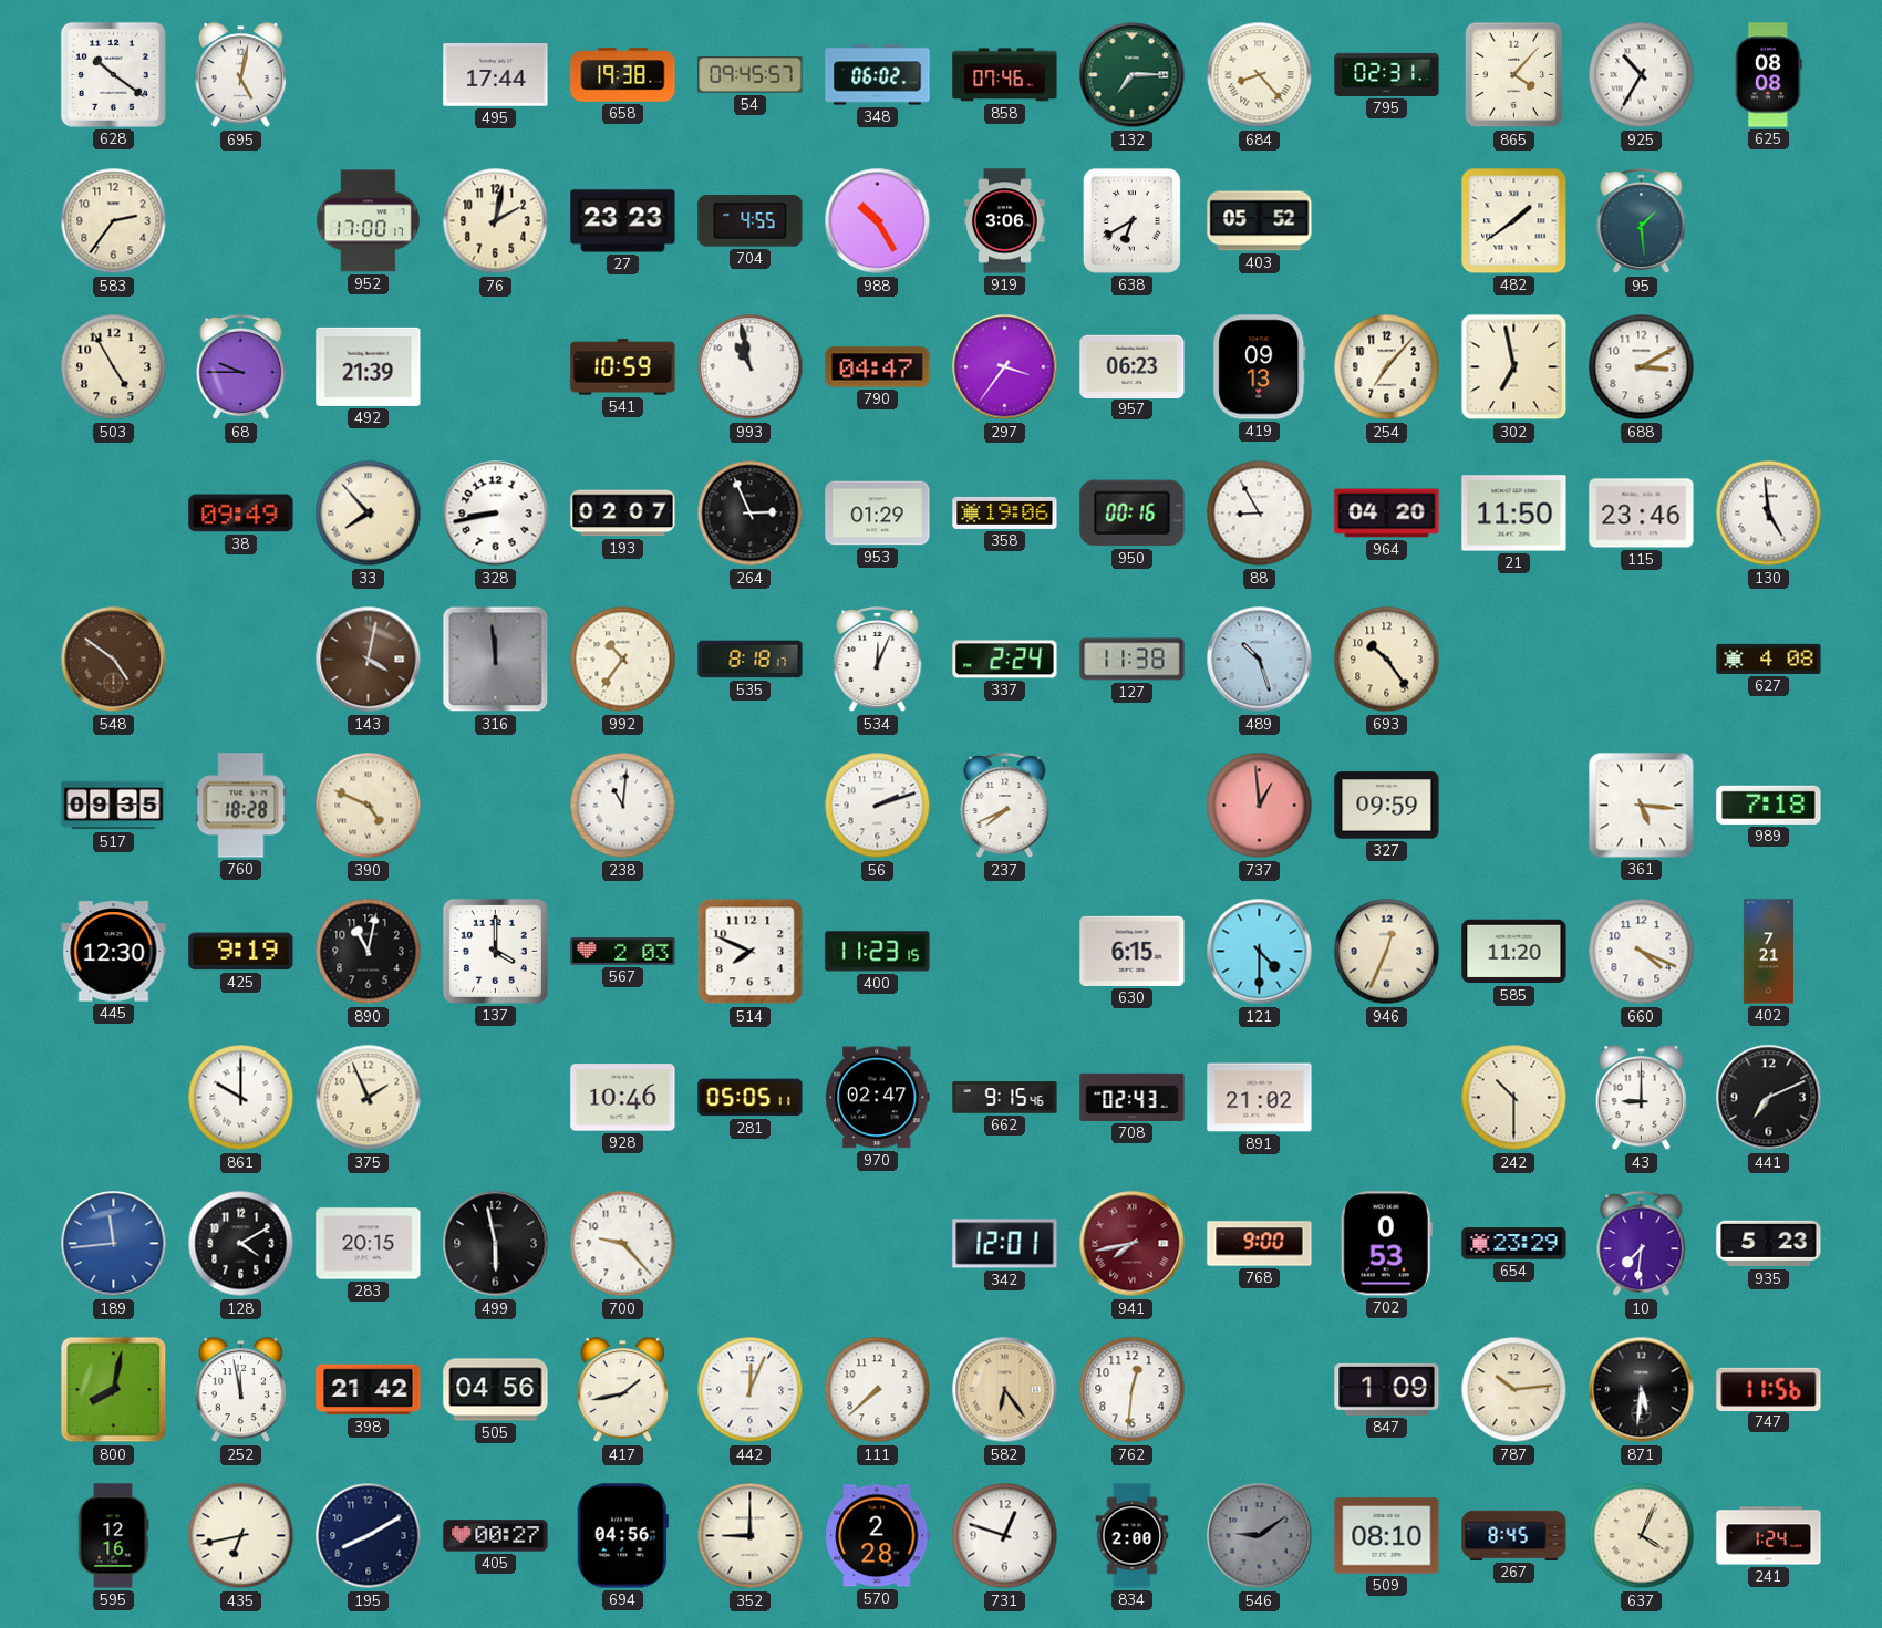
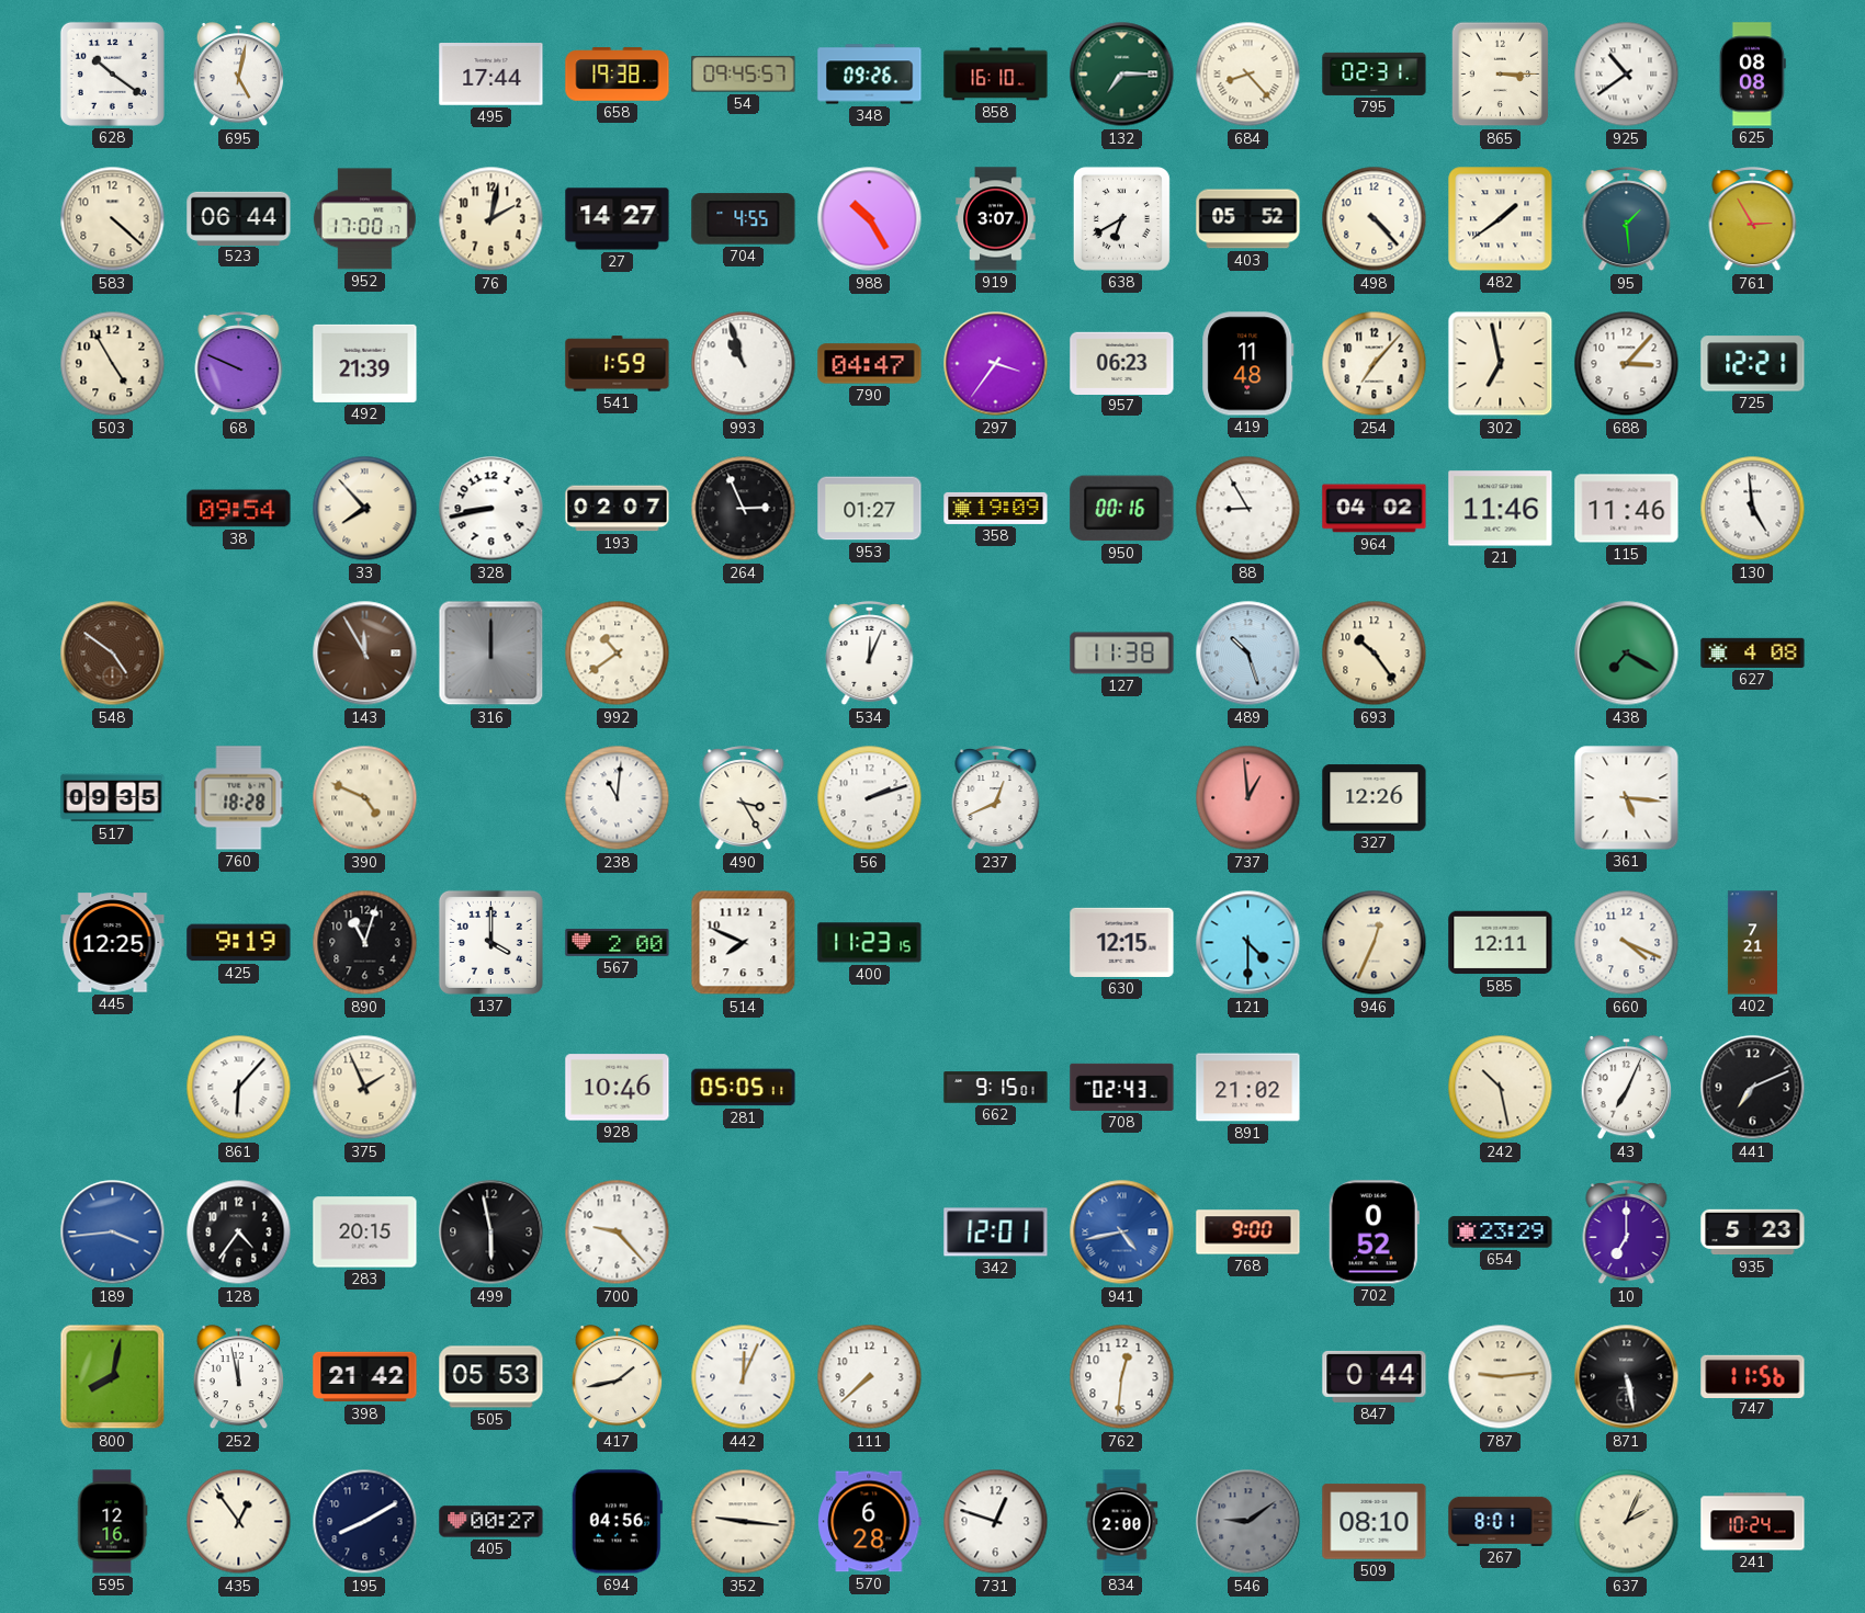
348: 06:02 -> 09:26
858: 07:46 -> 16:10
865: 4:07 -> 3:15
925: 10:35 -> 10:39
583: 2:36 -> 4:22
523: none -> 06:44
27: 23:23 -> 14:27
919: 3:06 -> 3:07
498: none -> 4:23
761: none -> 2:55
68: 9:45 -> 9:49
541: 10:59 -> 1:59
993: 10:58 -> 10:57
419: 09:13 -> 11:48
688: 3:10 -> 3:07
725: none -> 12:21
38: 09:49 -> 09:54
953: 01:29 -> 01:27
358: 19:06 -> 19:09
964: 04:20 -> 04:02
21: 11:50 -> 11:46
115: 23:46 -> 11:46
143: 4:02 -> 11:55
316: 11:59 -> 12:00
992: 10:36 -> 10:39
535: 8:18 -> none
337: 2:24 -> none
438: none -> 7:20
490: none -> 3:25
237: 7:41 -> 12:41
327: 09:59 -> 12:26
989: 7:18 -> none
445: 12:30 -> 12:25
890: 11:02 -> 11:03
567: 2:03 -> 2:00
630: 6:15 -> 12:15
585: 11:20 -> 12:11
861: 10:00 -> 6:07
970: 02:47 -> none
662: 9:15:46 -> 9:15:01
242: 10:30 -> 10:28
43: 9:00 -> 7:04
189: 11:44 -> 3:44
128: 4:10 -> 4:36
941: 7:43 -> 4:43
941 dial: burgundy -> blue
702: 0:53 -> 0:52
10: 7:31 -> 7:00
505: 04:56 -> 05:53
582: 6:24 -> none
847: 1:09 -> 0:44
787: 10:14 -> 9:14
871: 5:31 -> 5:28
435: 6:43 -> 12:54
352: 9:00 -> 9:16
570: 2:28 -> 6:28
267: 8:45 -> 8:01
637: 4:04 -> 2:04
241: 1:24 -> 10:24
